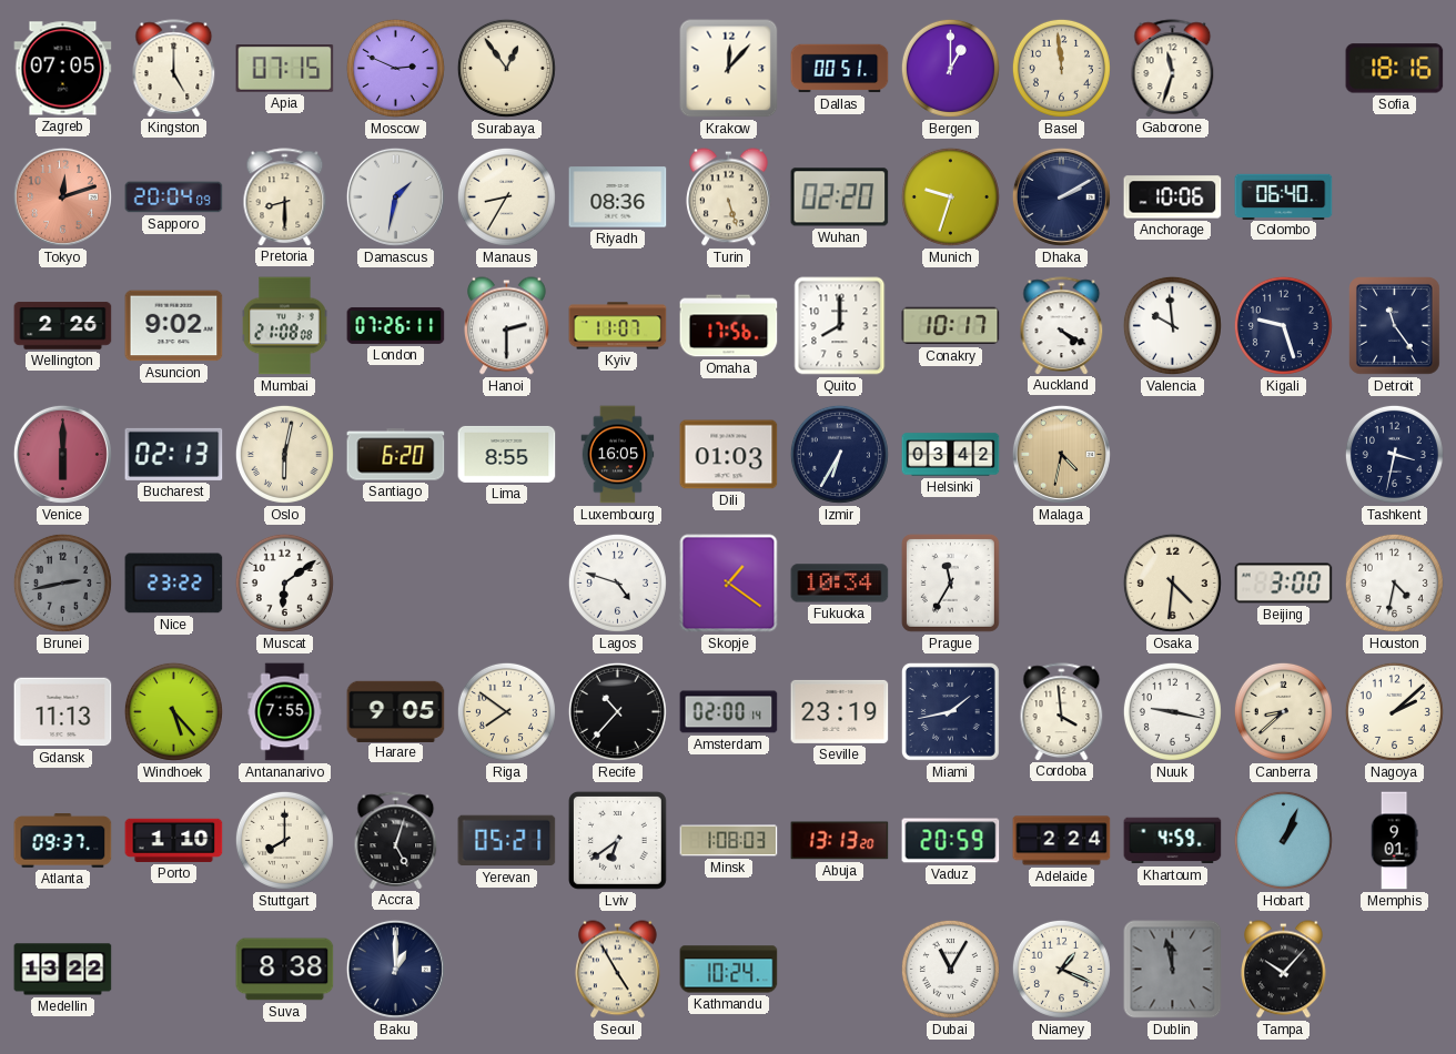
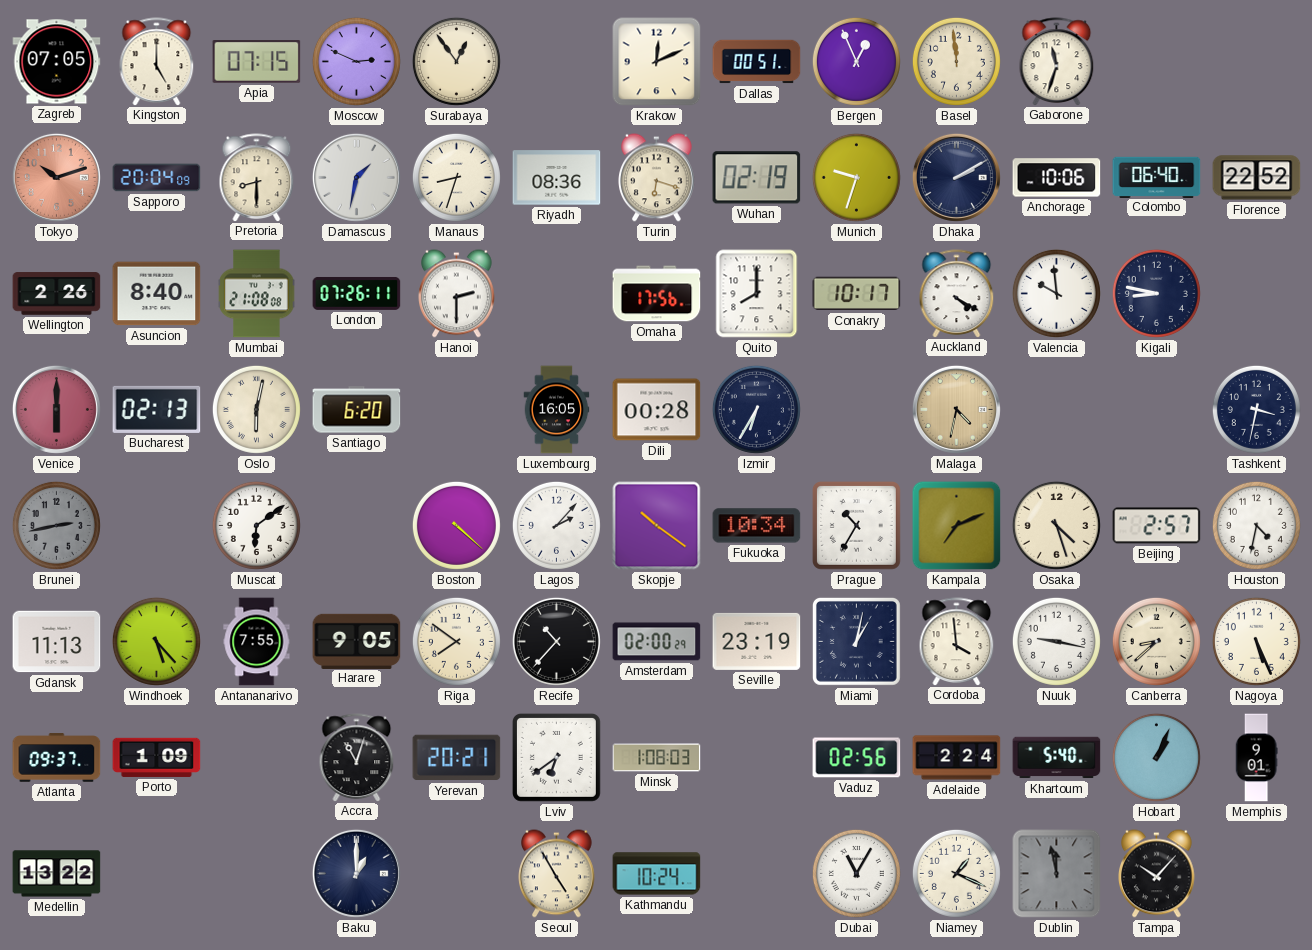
Krakow: 12:07 -> 12:11
Bergen: 1:00 -> 12:56
Sofia: 18:16 -> none
Tokyo: 12:12 -> 10:12
Manaus: 8:35 -> 8:33
Turin: 5:27 -> 6:18
Wuhan: 02:20 -> 02:19
Florence: none -> 22:52
Asuncion: 9:02 -> 8:40
Kyiv: 11:07 -> none
Kigali: 9:27 -> 8:47
Detroit: 11:24 -> none
Lima: 8:55 -> none
Dili: 01:03 -> 00:28
Helsinki: 03:42 -> none
Nice: 23:22 -> none
Boston: none -> 4:22
Lagos: 4:48 -> 2:07
Skopje: 1:21 -> 10:21
Prague: 11:35 -> 10:35
Kampala: none -> 7:11
Osaka: 4:31 -> 4:27
Beijing: 3:00 -> 2:57
Amsterdam: 02:00:14 -> 02:00:29
Miami: 1:43 -> 1:02
Nagoya: 2:08 -> 5:26
Porto: 1:10 -> 1:09
Stuttgart: 8:00 -> none
Accra: 5:03 -> 11:03
Yerevan: 05:21 -> 20:21
Abuja: 13:13 -> none
Vaduz: 20:59 -> 02:56
Khartoum: 4:59 -> 5:40
Suva: 8:38 -> none
